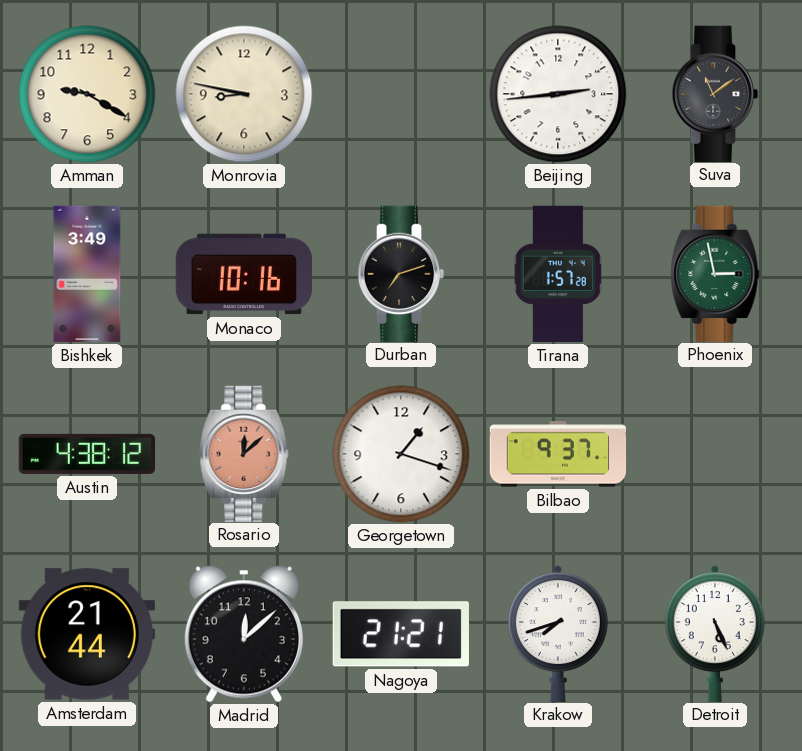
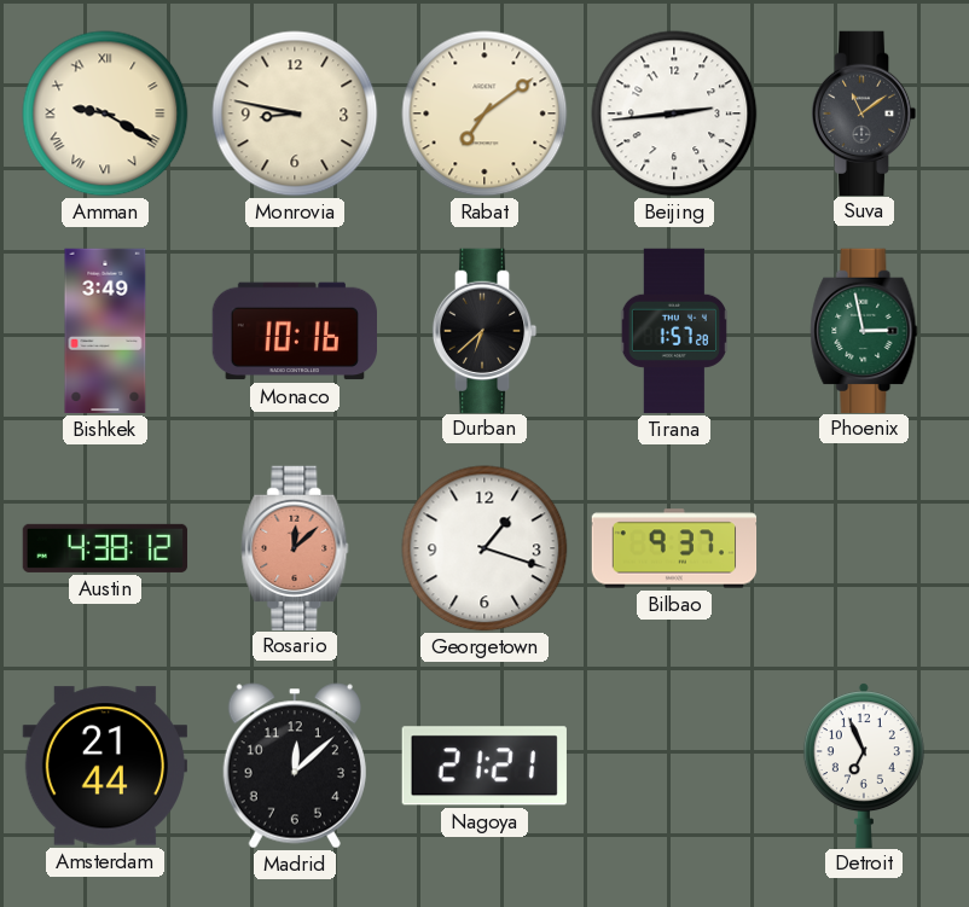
Amman numerals: Arabic -> Roman
Rabat: none -> 7:09
Durban: 7:12 -> 6:38
Krakow: 7:42 -> none
Detroit: 5:26 -> 6:56
